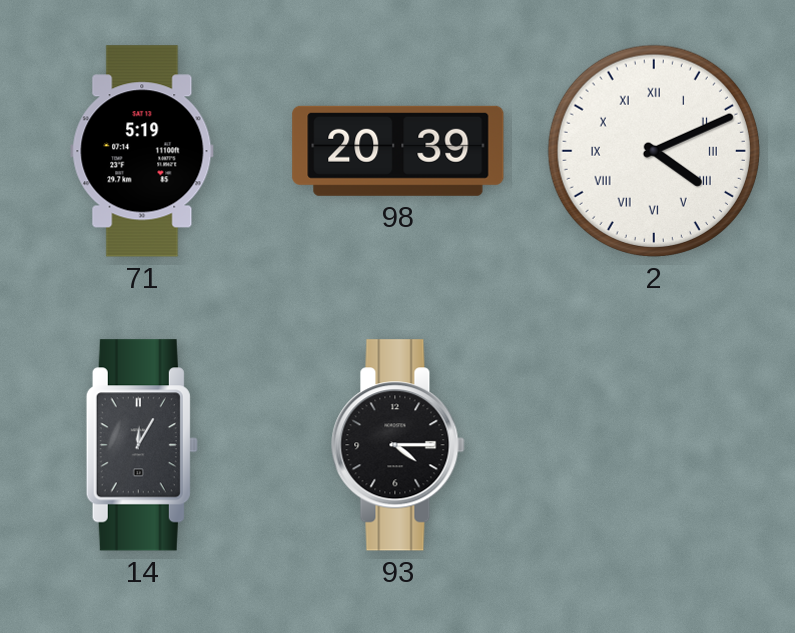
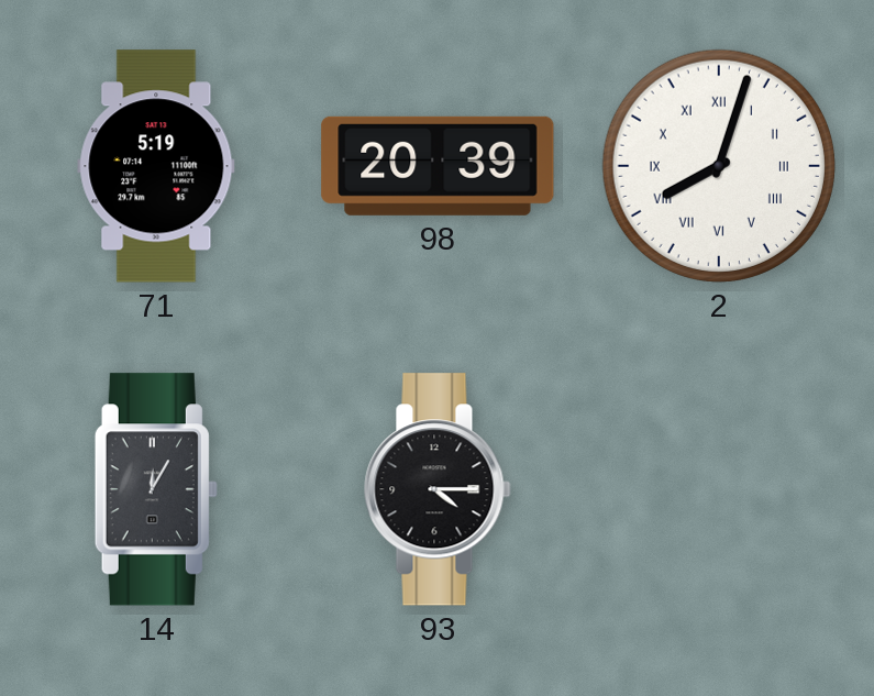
2: 4:11 -> 8:03
